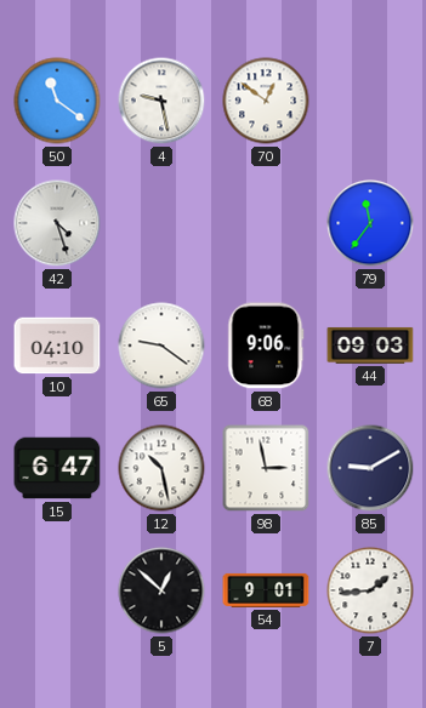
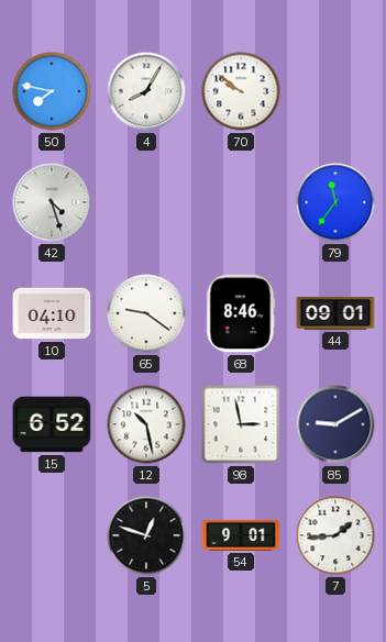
50: 11:21 -> 7:47
4: 9:28 -> 8:05
70: 12:51 -> 9:51
68: 9:06 -> 8:46
44: 09:03 -> 09:01
15: 6:47 -> 6:52
5: 12:52 -> 12:48
